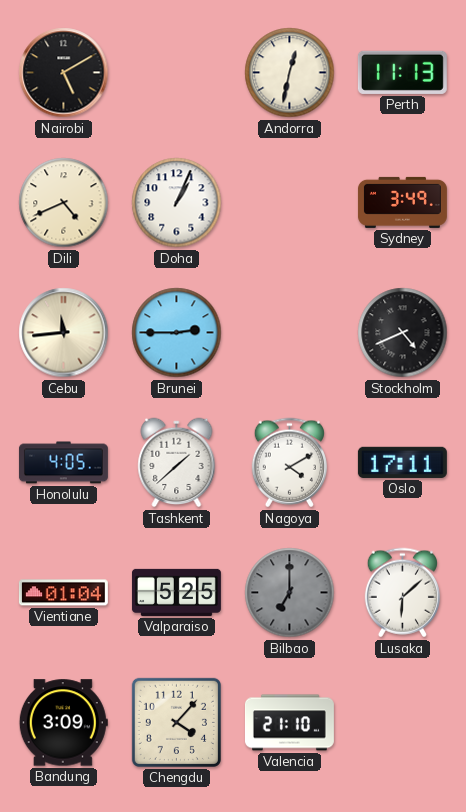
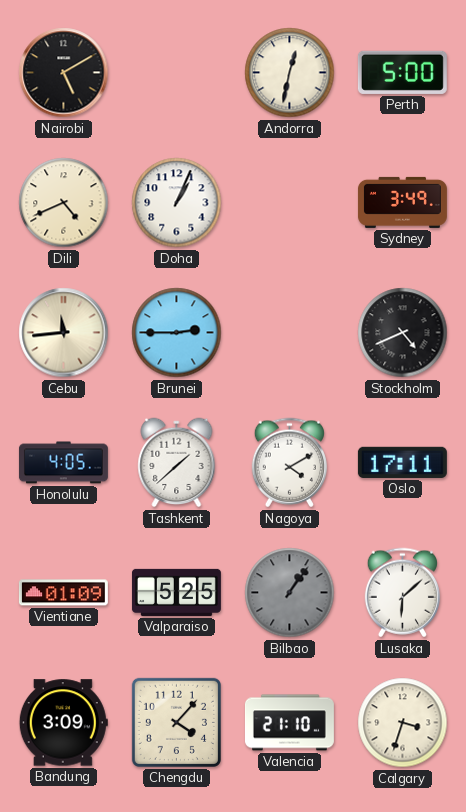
Perth: 11:13 -> 5:00
Vientiane: 01:04 -> 01:09
Bilbao: 7:00 -> 1:06
Calgary: none -> 3:33
